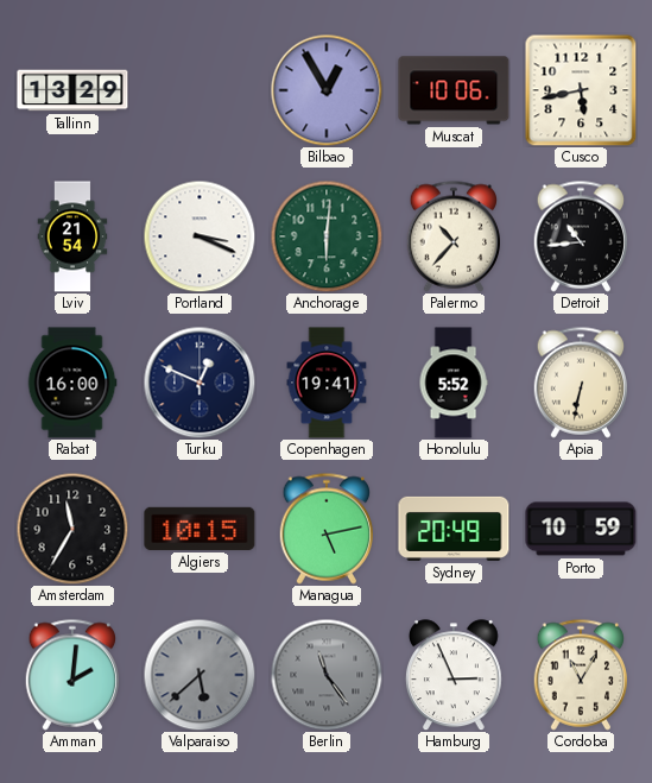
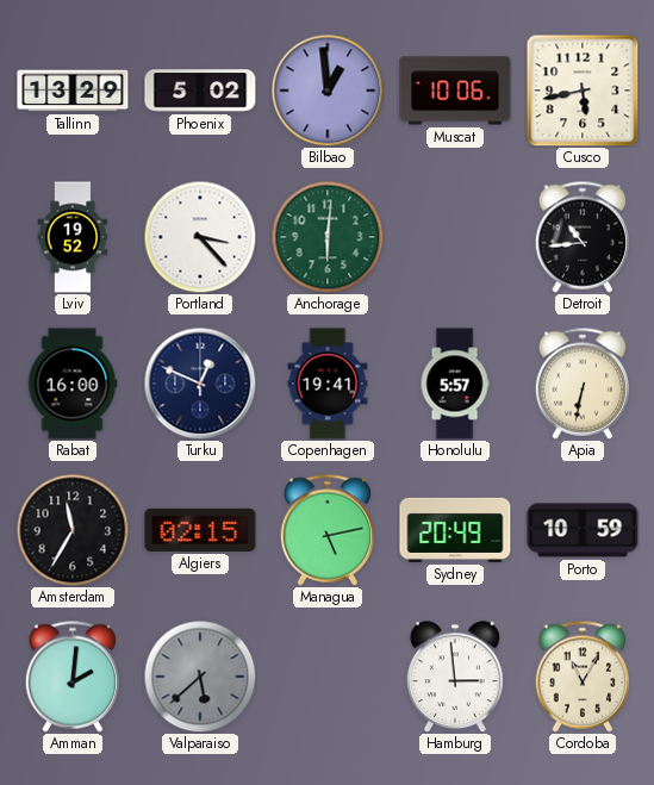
Phoenix: none -> 5:02
Bilbao: 12:55 -> 12:59
Lviv: 21:54 -> 19:52
Portland: 3:19 -> 3:23
Palermo: 10:37 -> none
Honolulu: 5:52 -> 5:57
Algiers: 10:15 -> 02:15
Berlin: 11:24 -> none
Hamburg: 2:56 -> 2:59
